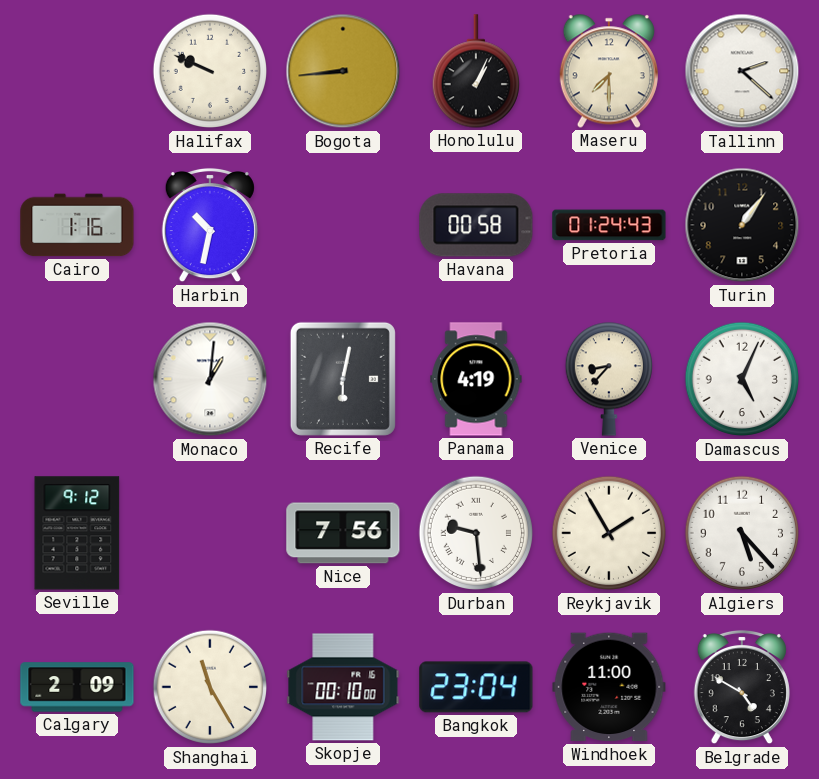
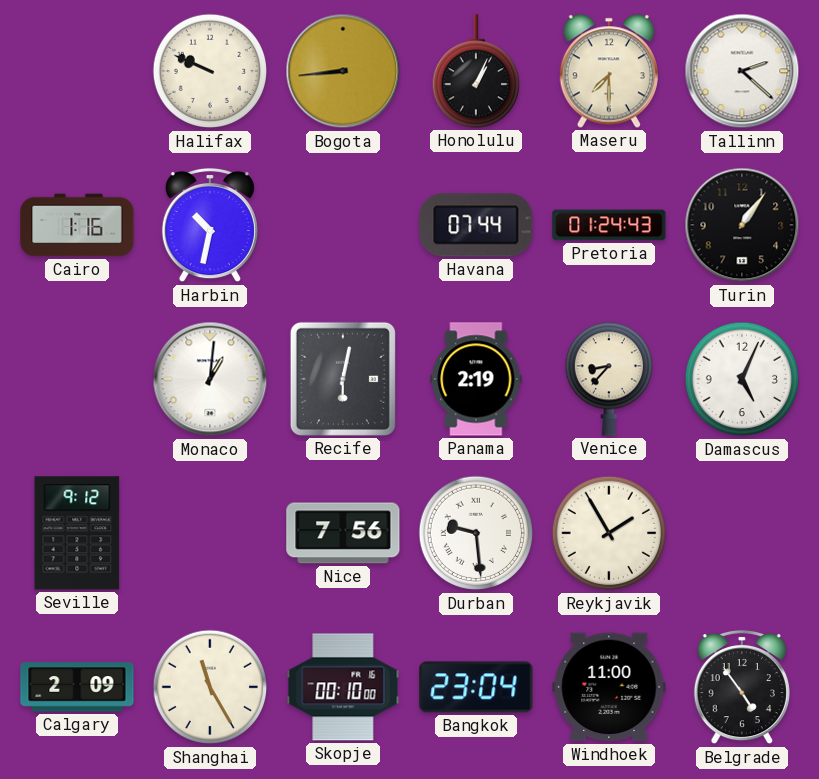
Havana: 00:58 -> 07:44
Panama: 4:19 -> 2:19
Algiers: 5:23 -> none
Belgrade: 4:50 -> 4:54
